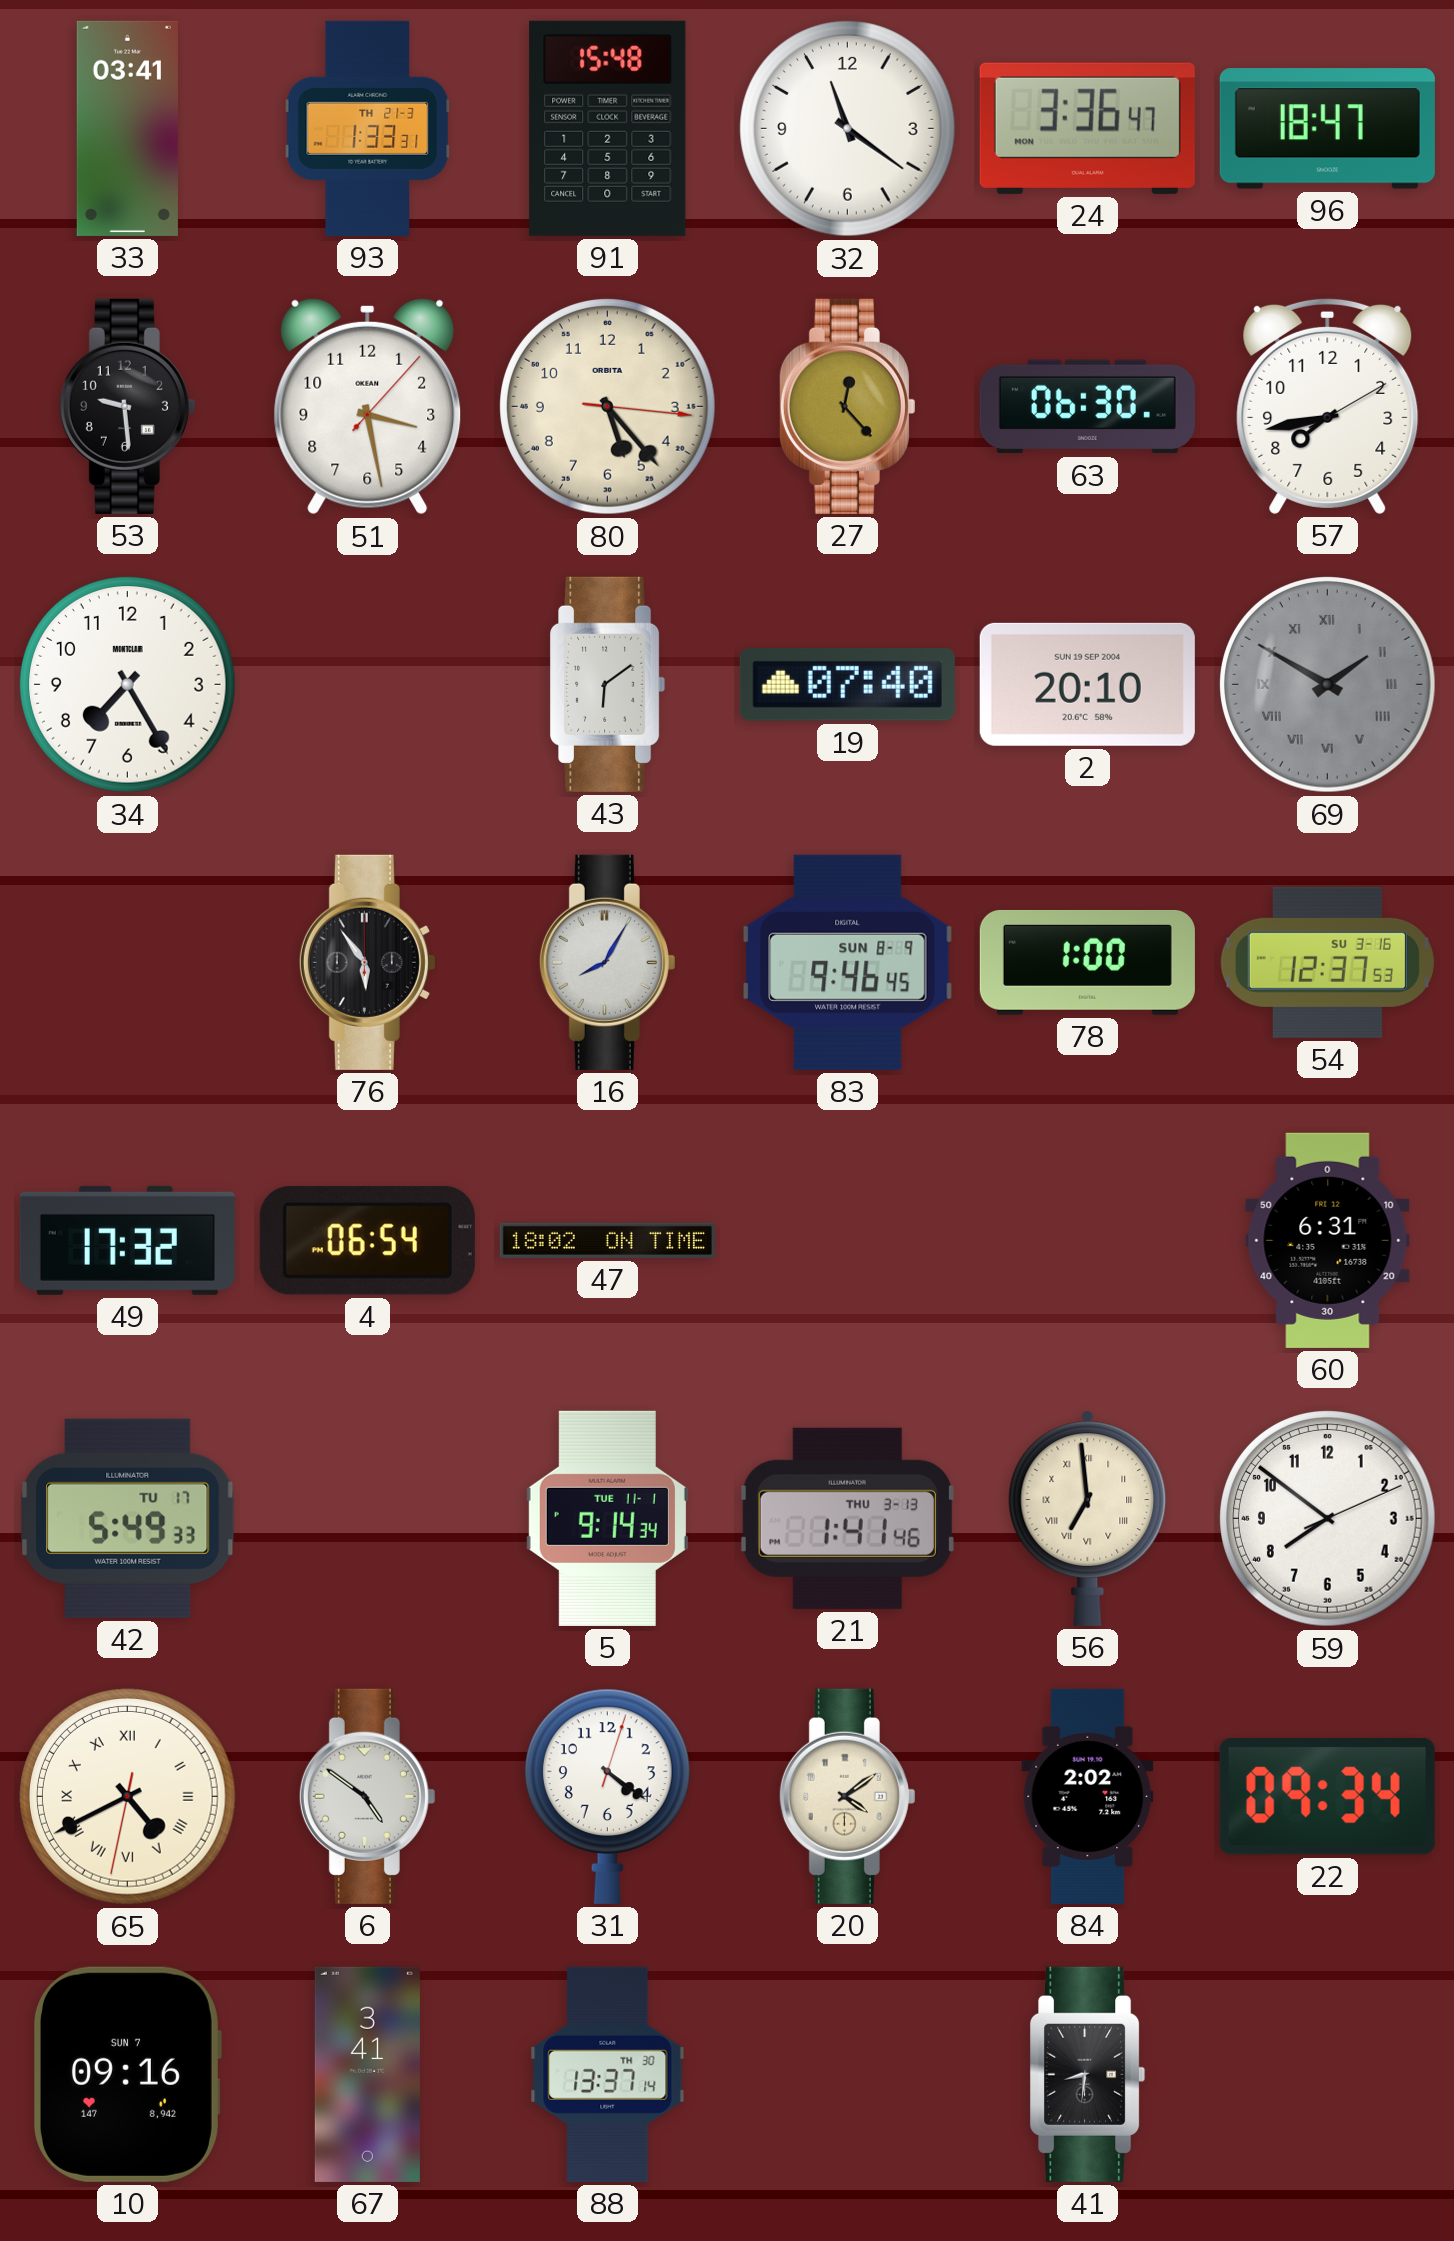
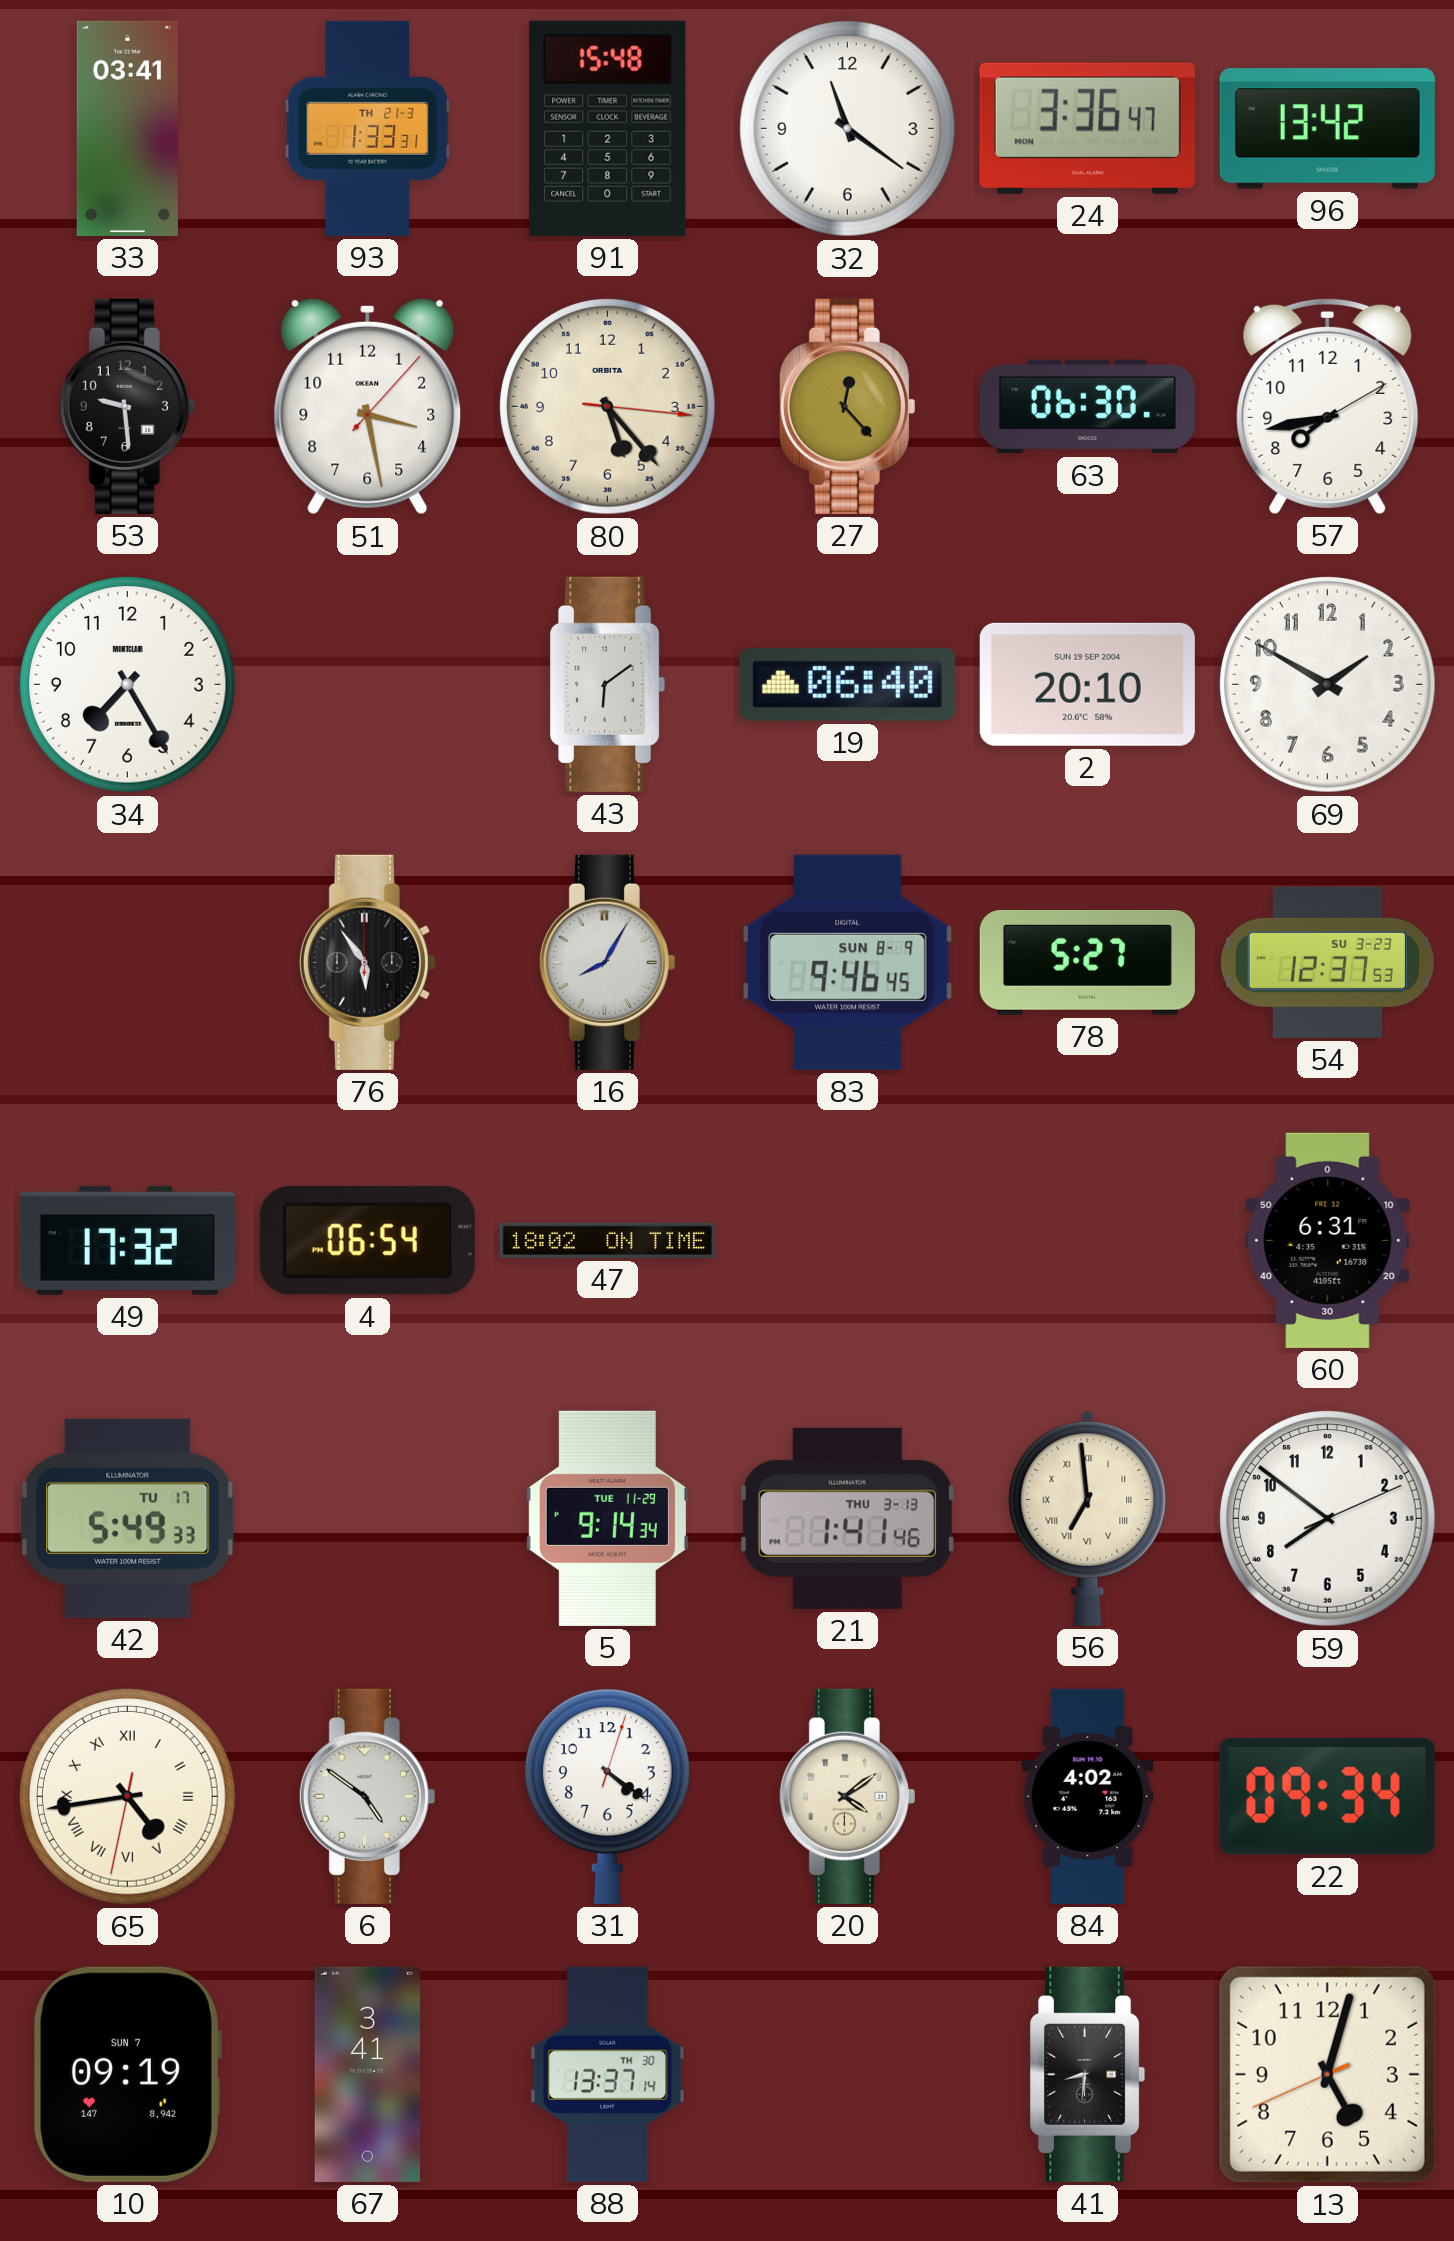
96: 18:47 -> 13:42
19: 07:40 -> 06:40
69 dial: grey -> white
69 numerals: Roman -> Arabic
78: 1:00 -> 5:27
54 date: SU 3-16 -> SU 3-23
5 date: TUE 11-1 -> TUE 11-29
65: 4:40 -> 4:43
84: 2:02 -> 4:02
10: 09:16 -> 09:19
13: none -> 5:02
